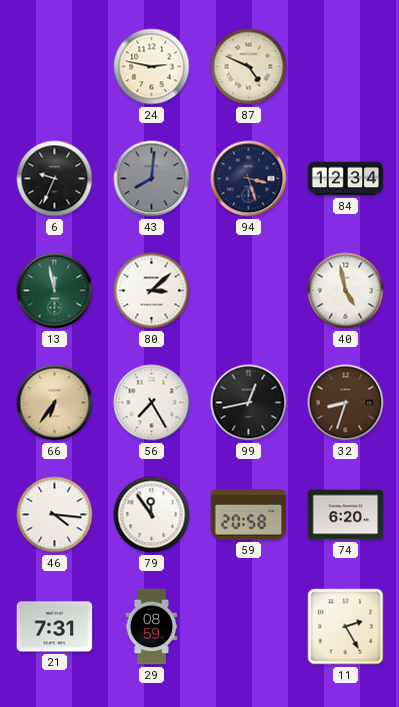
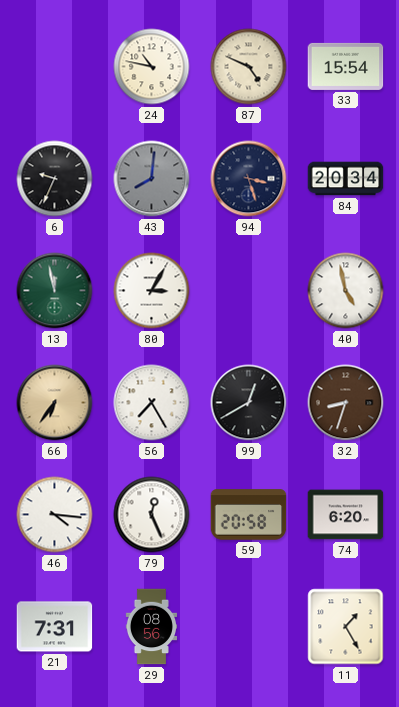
24: 2:47 -> 10:47
33: none -> 15:54
84: 12:34 -> 20:34
80: 3:08 -> 3:05
99: 12:43 -> 12:40
79: 11:54 -> 12:26
29: 08:59 -> 08:56
11: 2:25 -> 1:25
